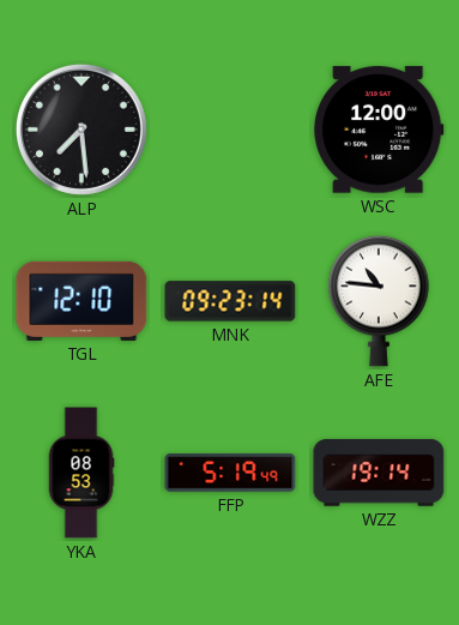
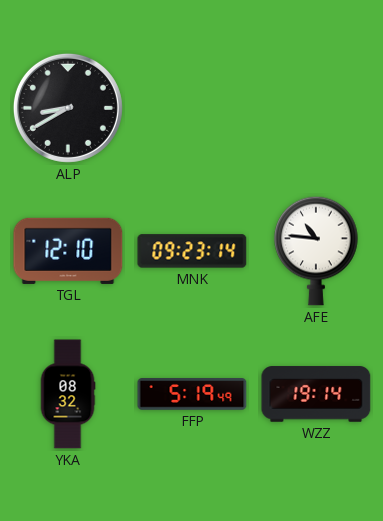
ALP: 7:29 -> 8:40
WSC: 12:00 -> none
YKA: 08:53 -> 08:32
